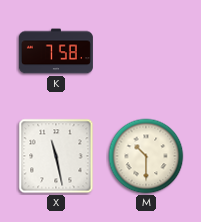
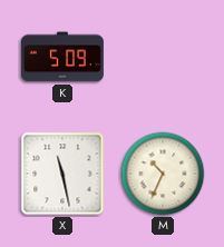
K: 7:58 -> 5:09
M: 10:30 -> 10:34
